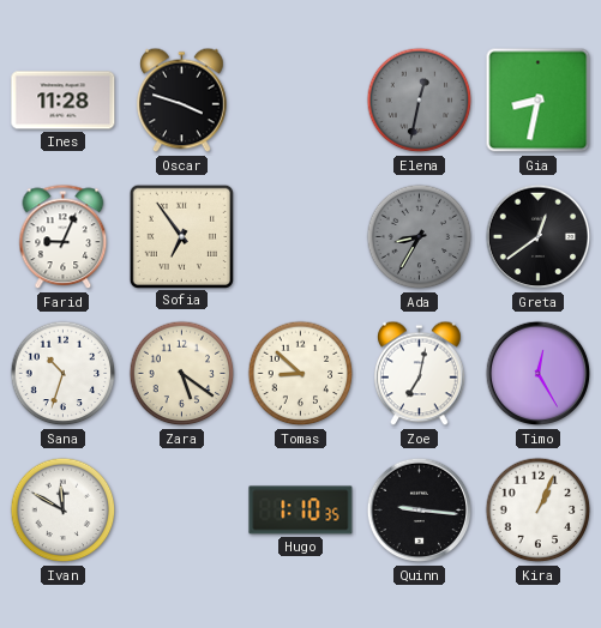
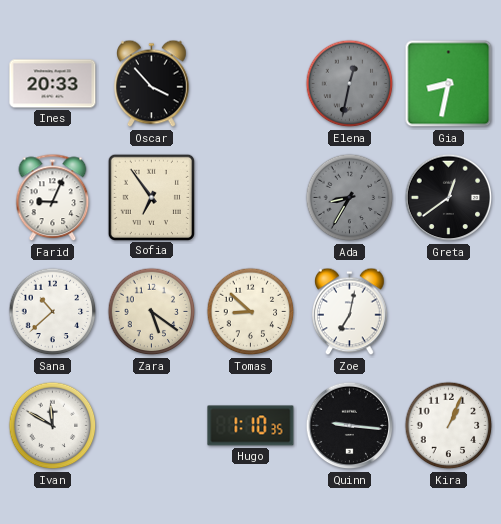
Ines: 11:28 -> 20:33
Oscar: 3:48 -> 3:53
Sana: 10:33 -> 10:38
Timo: 12:25 -> none
